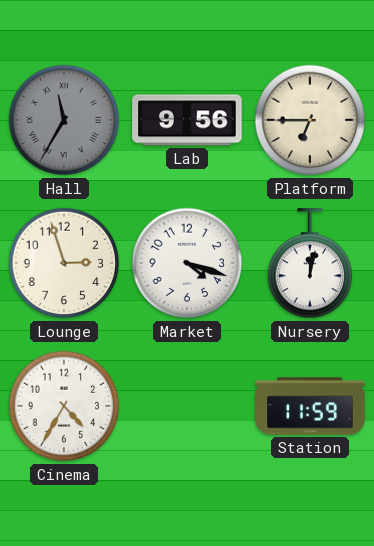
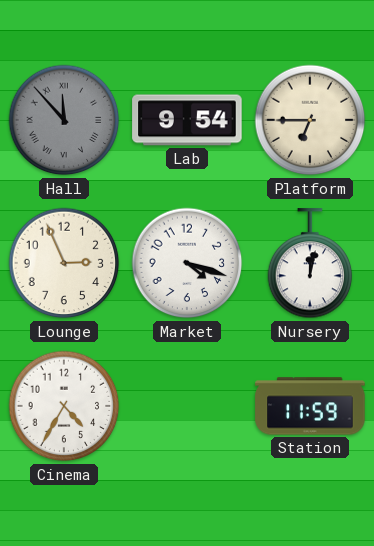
Hall: 11:35 -> 11:53
Lab: 9:56 -> 9:54
Lounge: 2:57 -> 2:56
